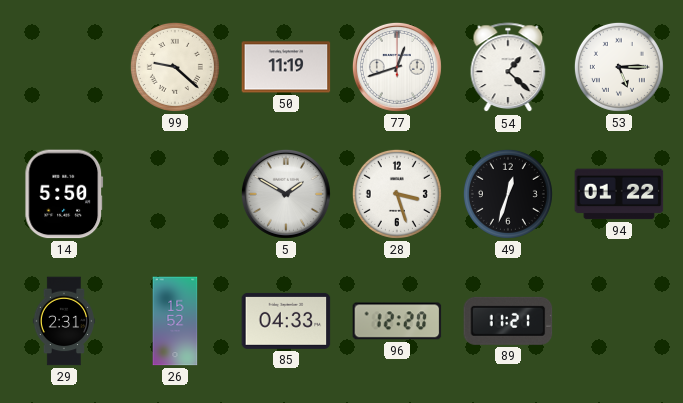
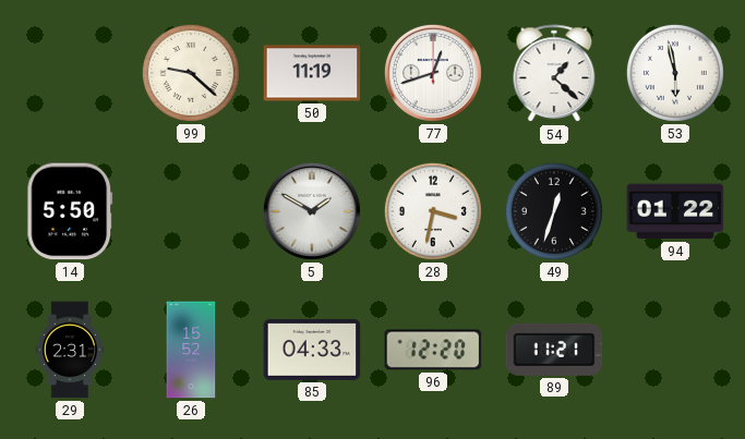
53: 5:15 -> 5:58
28: 3:27 -> 3:32
